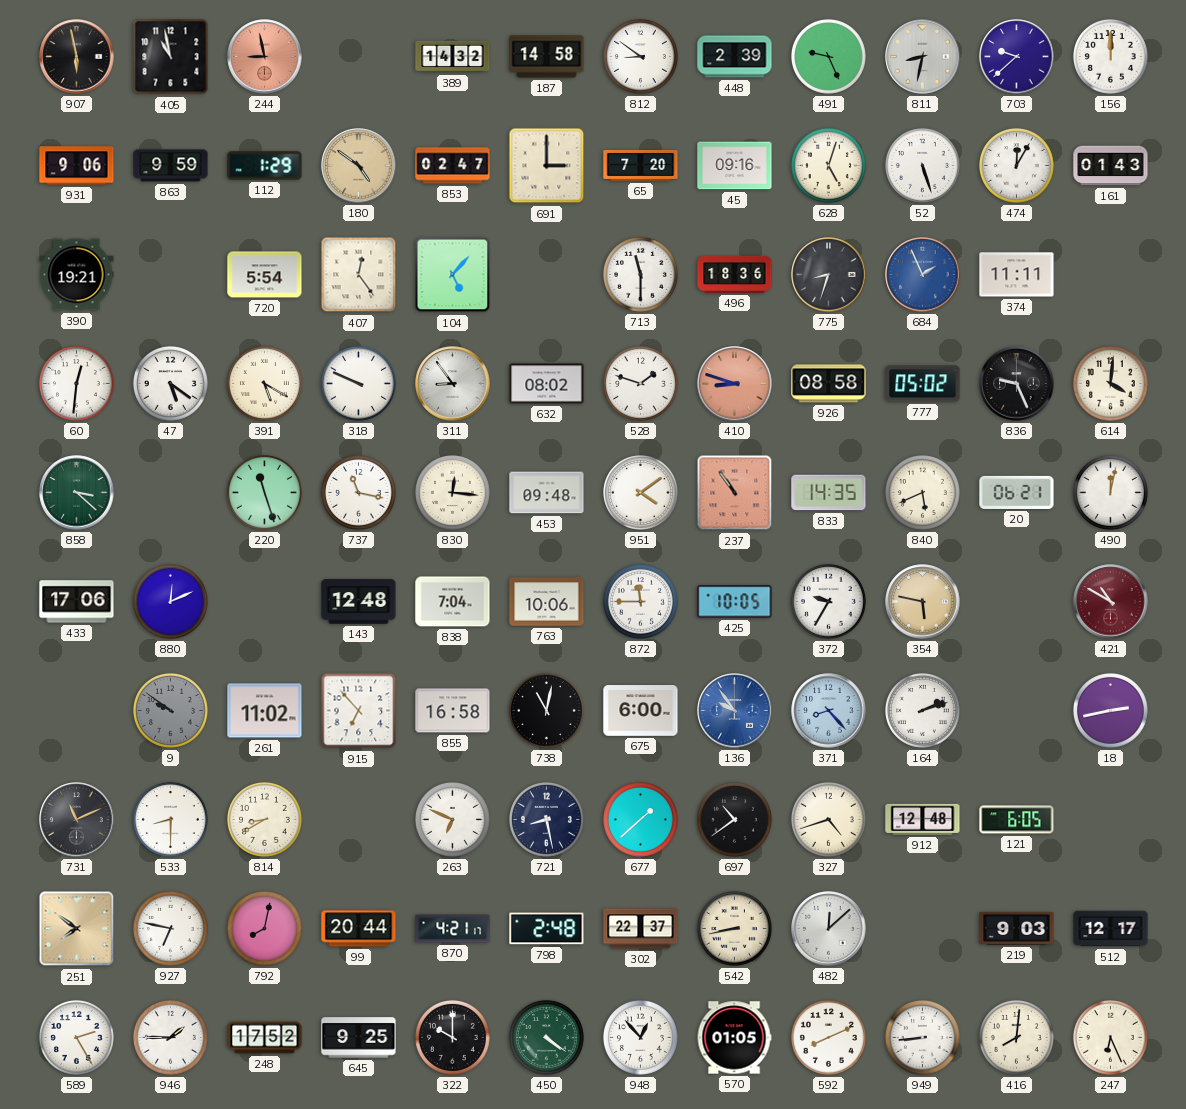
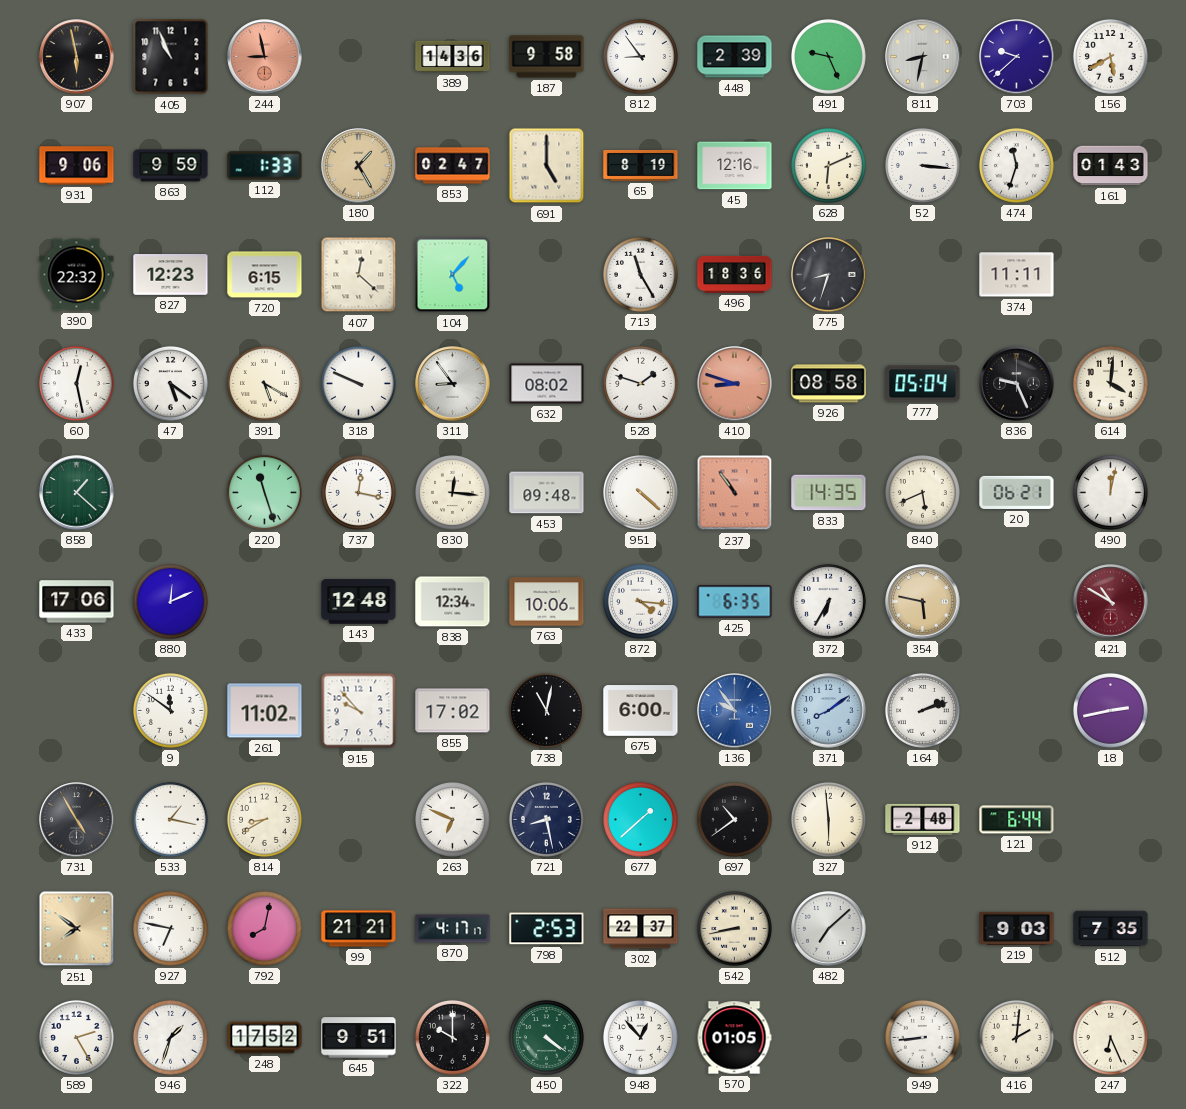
405: 10:58 -> 10:56
389: 14:32 -> 14:36
187: 14:58 -> 9:58
812: 8:51 -> 8:54
156: 12:00 -> 5:40
112: 1:29 -> 1:33
180: 4:51 -> 1:25
691: 3:00 -> 5:00
65: 7:20 -> 8:19
45: 09:16 -> 12:16
628: 5:03 -> 6:11
52: 5:27 -> 3:16
474: 12:05 -> 11:33
390: 19:21 -> 22:32
827: none -> 12:23
720: 5:54 -> 6:15
407: 12:24 -> 12:22
713: 11:30 -> 11:25
684: 1:56 -> none
60: 12:31 -> 12:28
777: 05:02 -> 05:04
858: 3:22 -> 1:22
737: 11:17 -> 12:17
951: 4:09 -> 4:22
838: 7:04 -> 12:34
872: 11:45 -> 4:16
425: 10:05 -> 6:35
372: 9:35 -> 6:35
9: 9:51 -> 11:51
9 dial: grey -> white
915: 6:53 -> 9:53
855: 16:58 -> 17:02
371: 8:23 -> 8:09
731: 11:11 -> 4:55
533: 8:30 -> 1:17
327: 4:42 -> 5:59
912: 12:48 -> 2:48
121: 6:05 -> 6:44
99: 20:44 -> 21:21
870: 4:21 -> 4:17
798: 2:48 -> 2:53
482: 12:08 -> 7:08
512: 12:17 -> 7:35
946: 1:45 -> 1:33
645: 9:25 -> 9:51
592: 8:11 -> none
416: 8:01 -> 2:01
